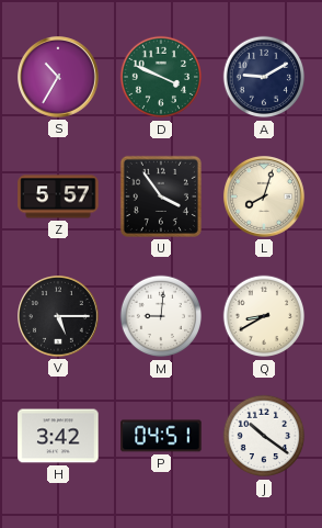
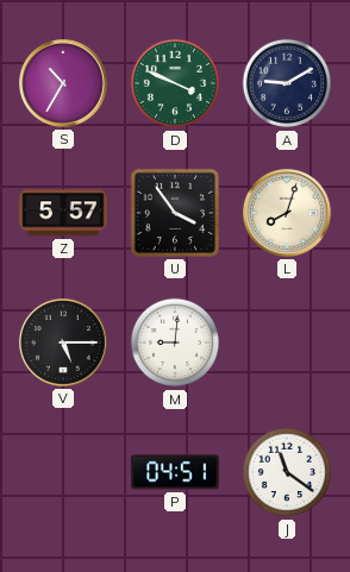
Q: 8:40 -> none
H: 3:42 -> none
J: 10:21 -> 11:21
